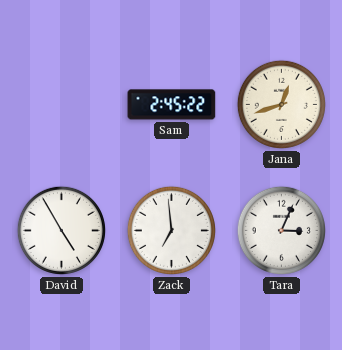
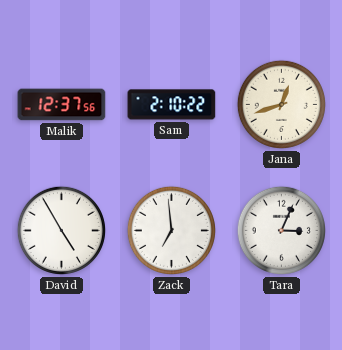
Malik: none -> 12:37
Sam: 2:45 -> 2:10
